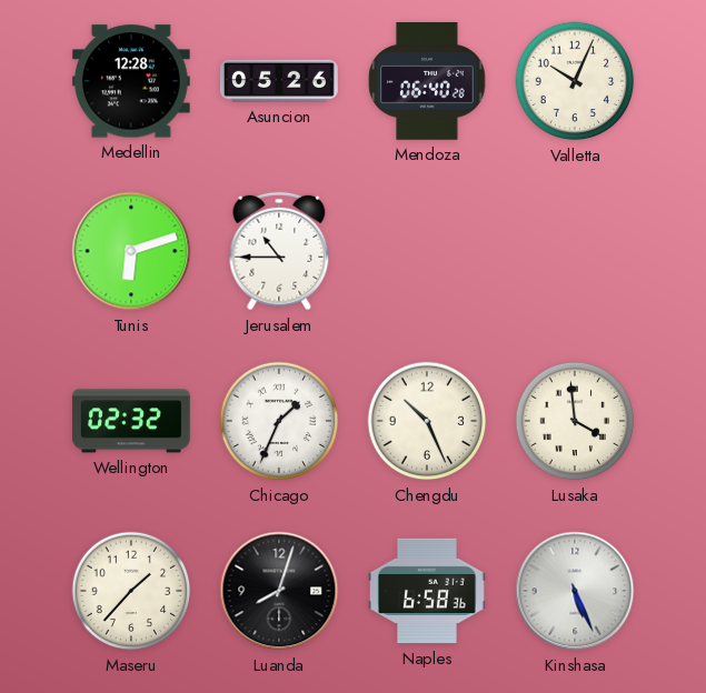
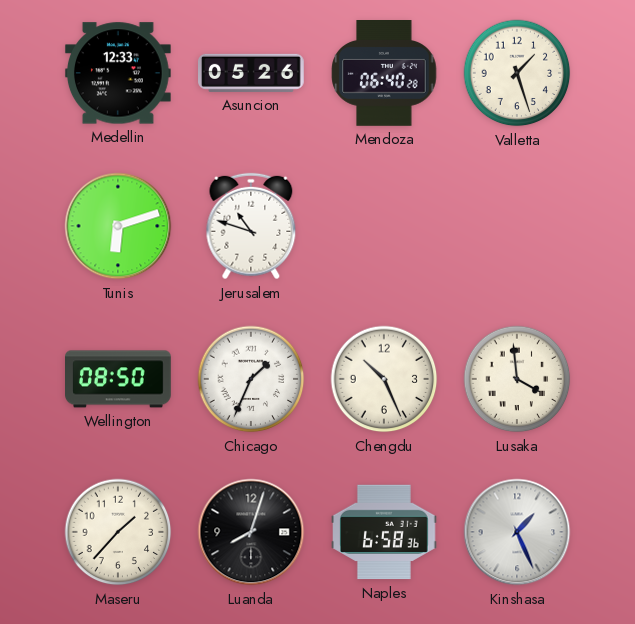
Medellin: 12:28 -> 12:33
Valletta: 10:04 -> 1:27
Jerusalem: 10:45 -> 10:48
Wellington: 02:32 -> 08:50
Kinshasa: 5:26 -> 1:26
